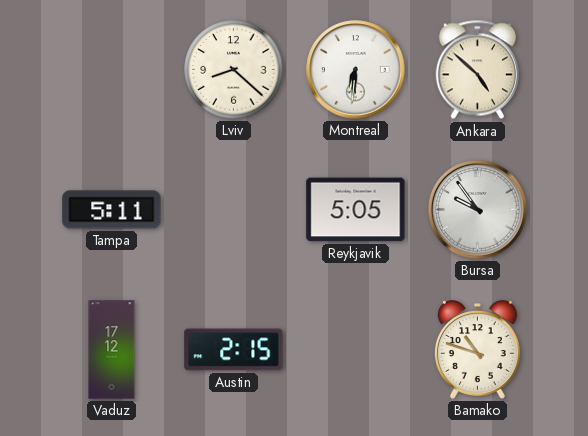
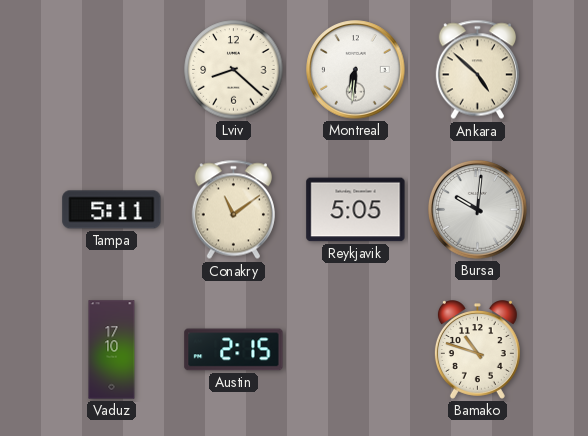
Conakry: none -> 11:09
Bursa: 9:54 -> 10:01
Vaduz: 17:12 -> 17:10
